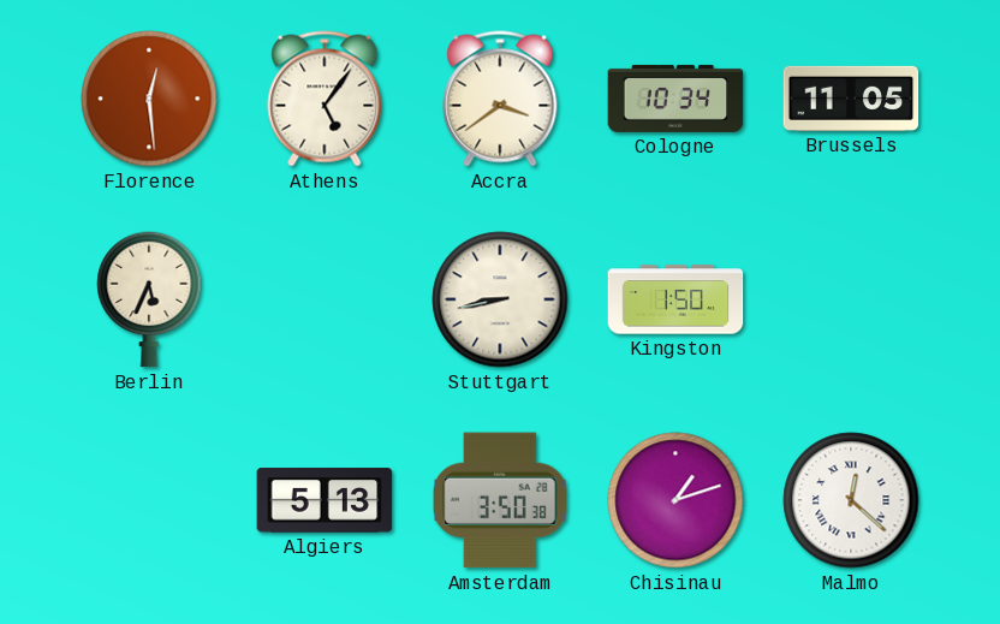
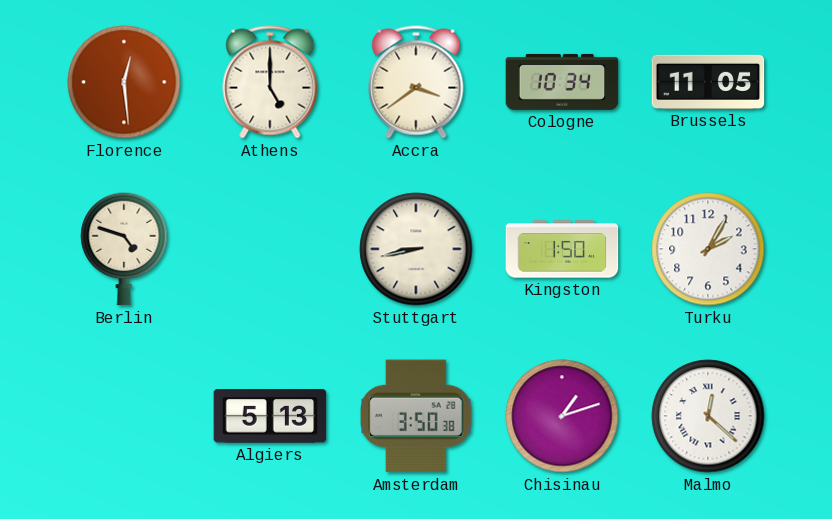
Athens: 5:06 -> 5:00
Berlin: 5:34 -> 4:48
Turku: none -> 2:05
